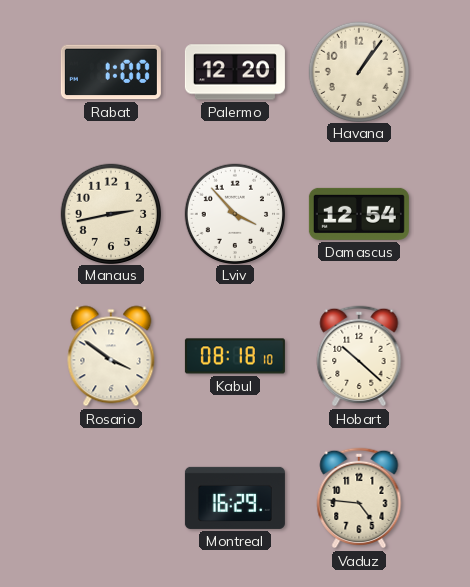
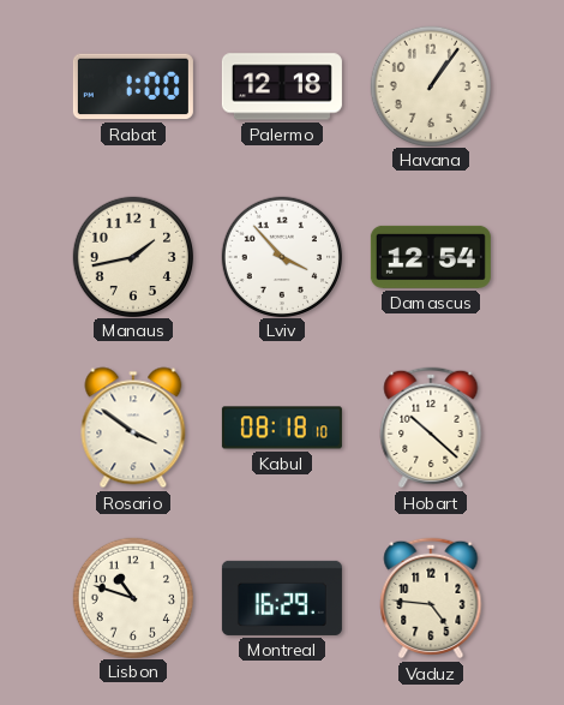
Palermo: 12:20 -> 12:18
Manaus: 2:43 -> 1:43
Lisbon: none -> 10:48
